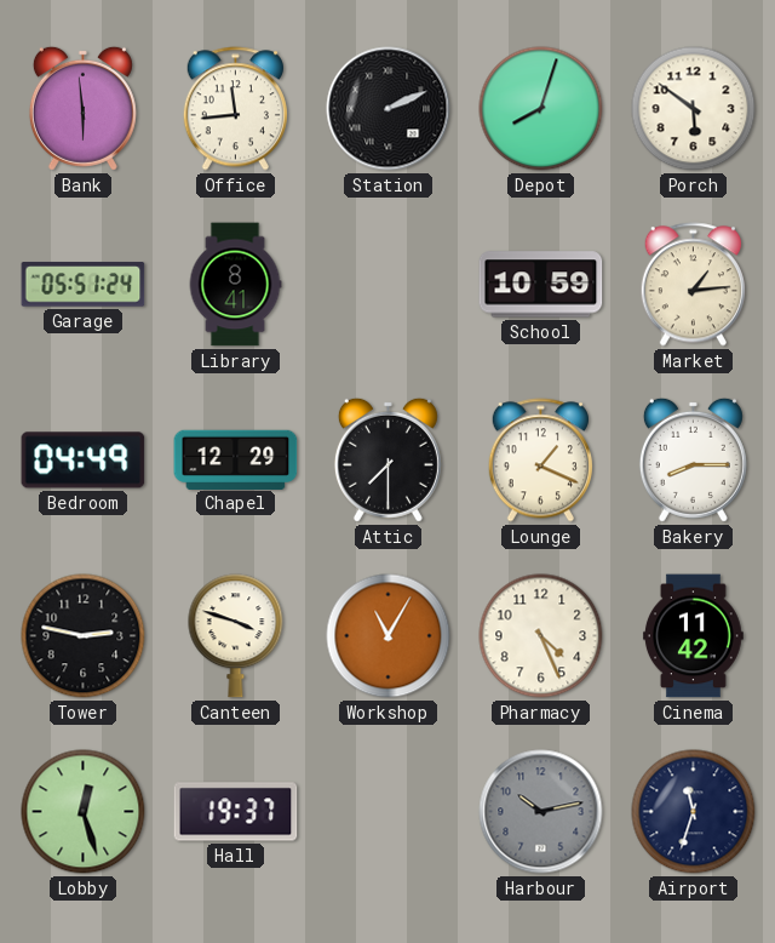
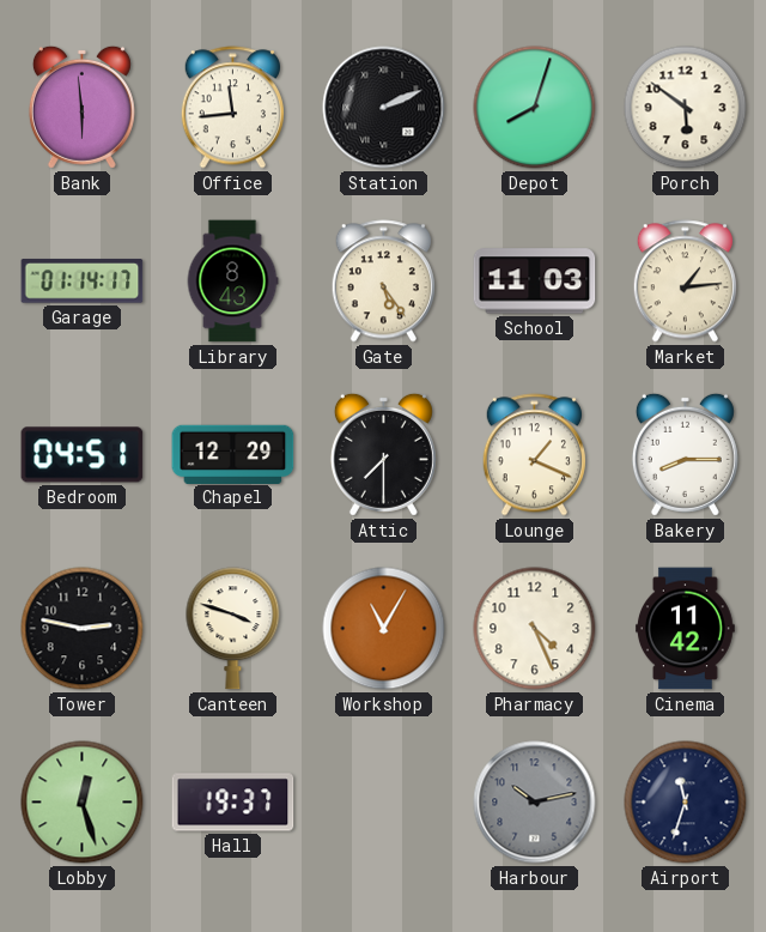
Garage: 05:51 -> 01:14
Library: 8:41 -> 8:43
Gate: none -> 5:24
School: 10:59 -> 11:03
Bedroom: 04:49 -> 04:51
